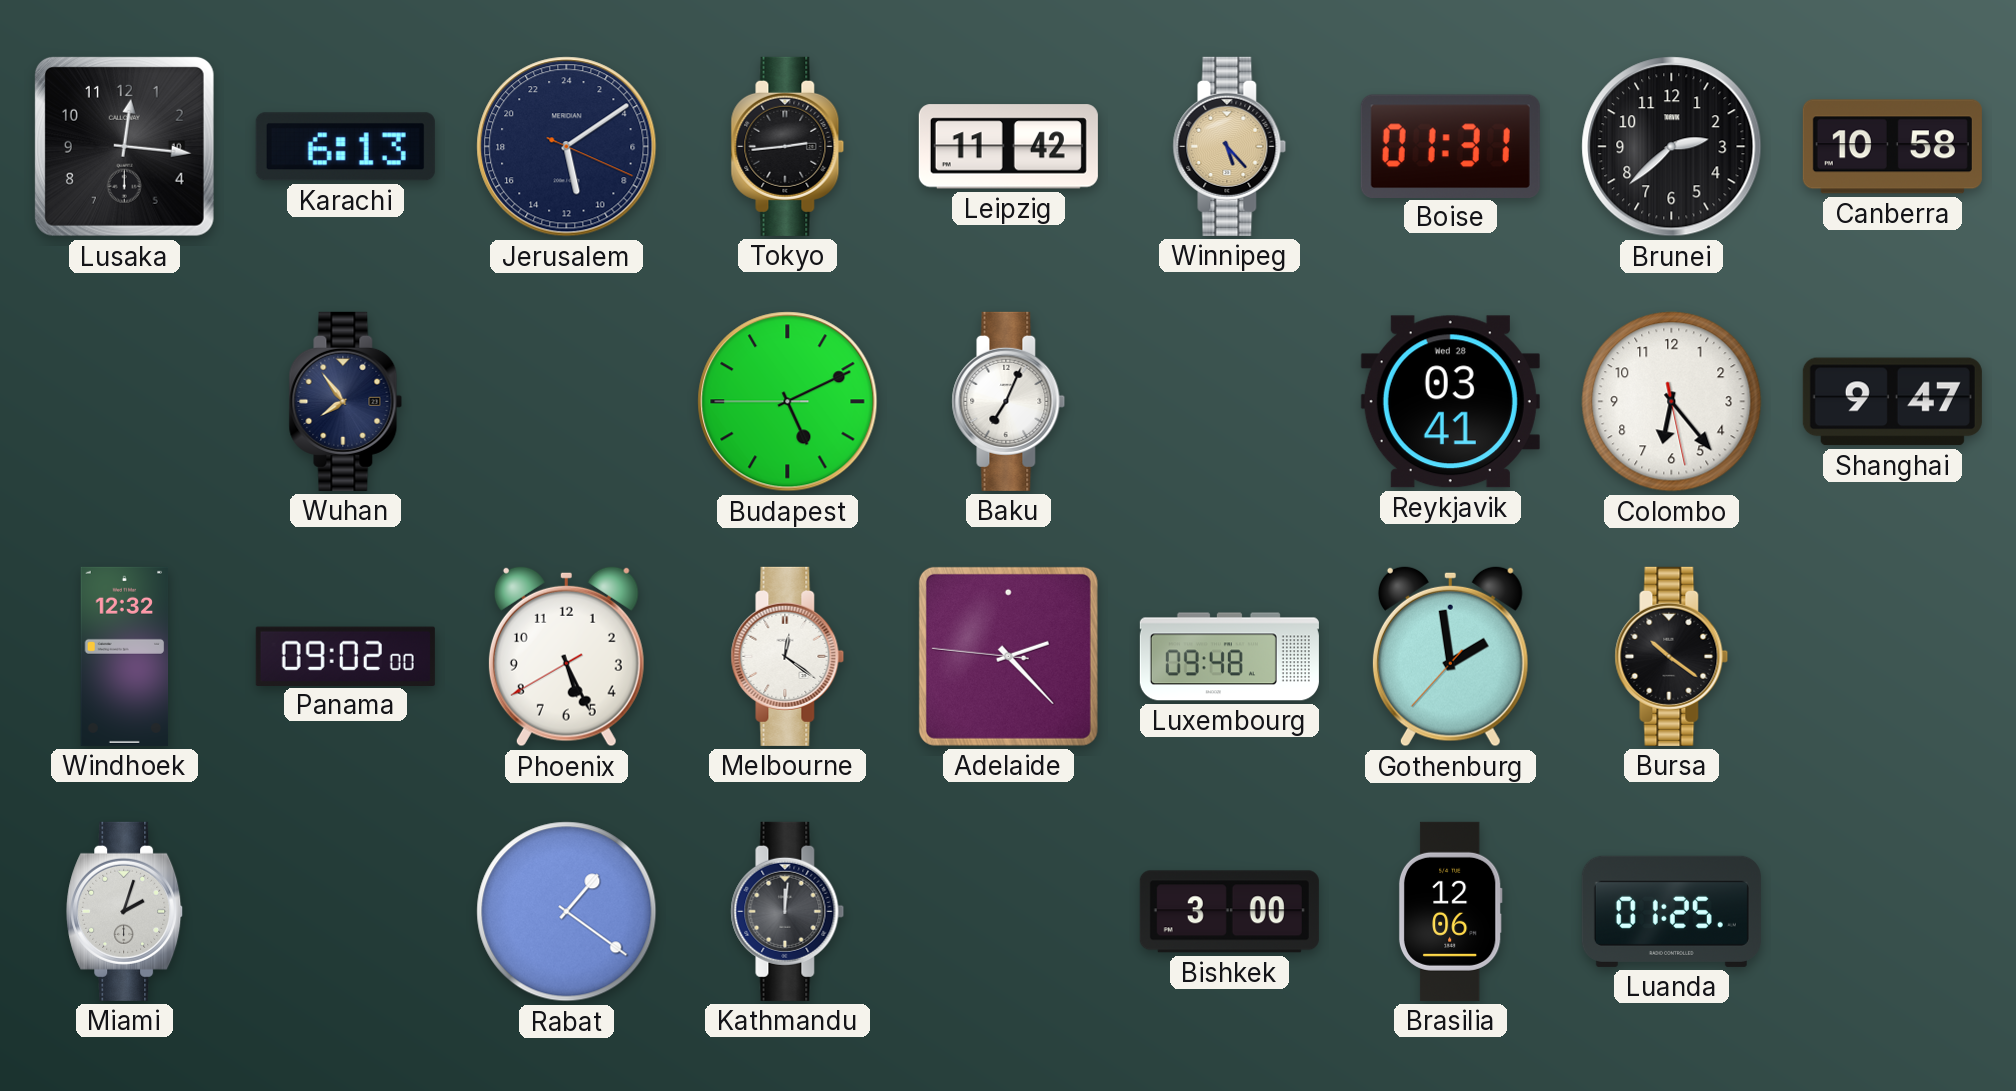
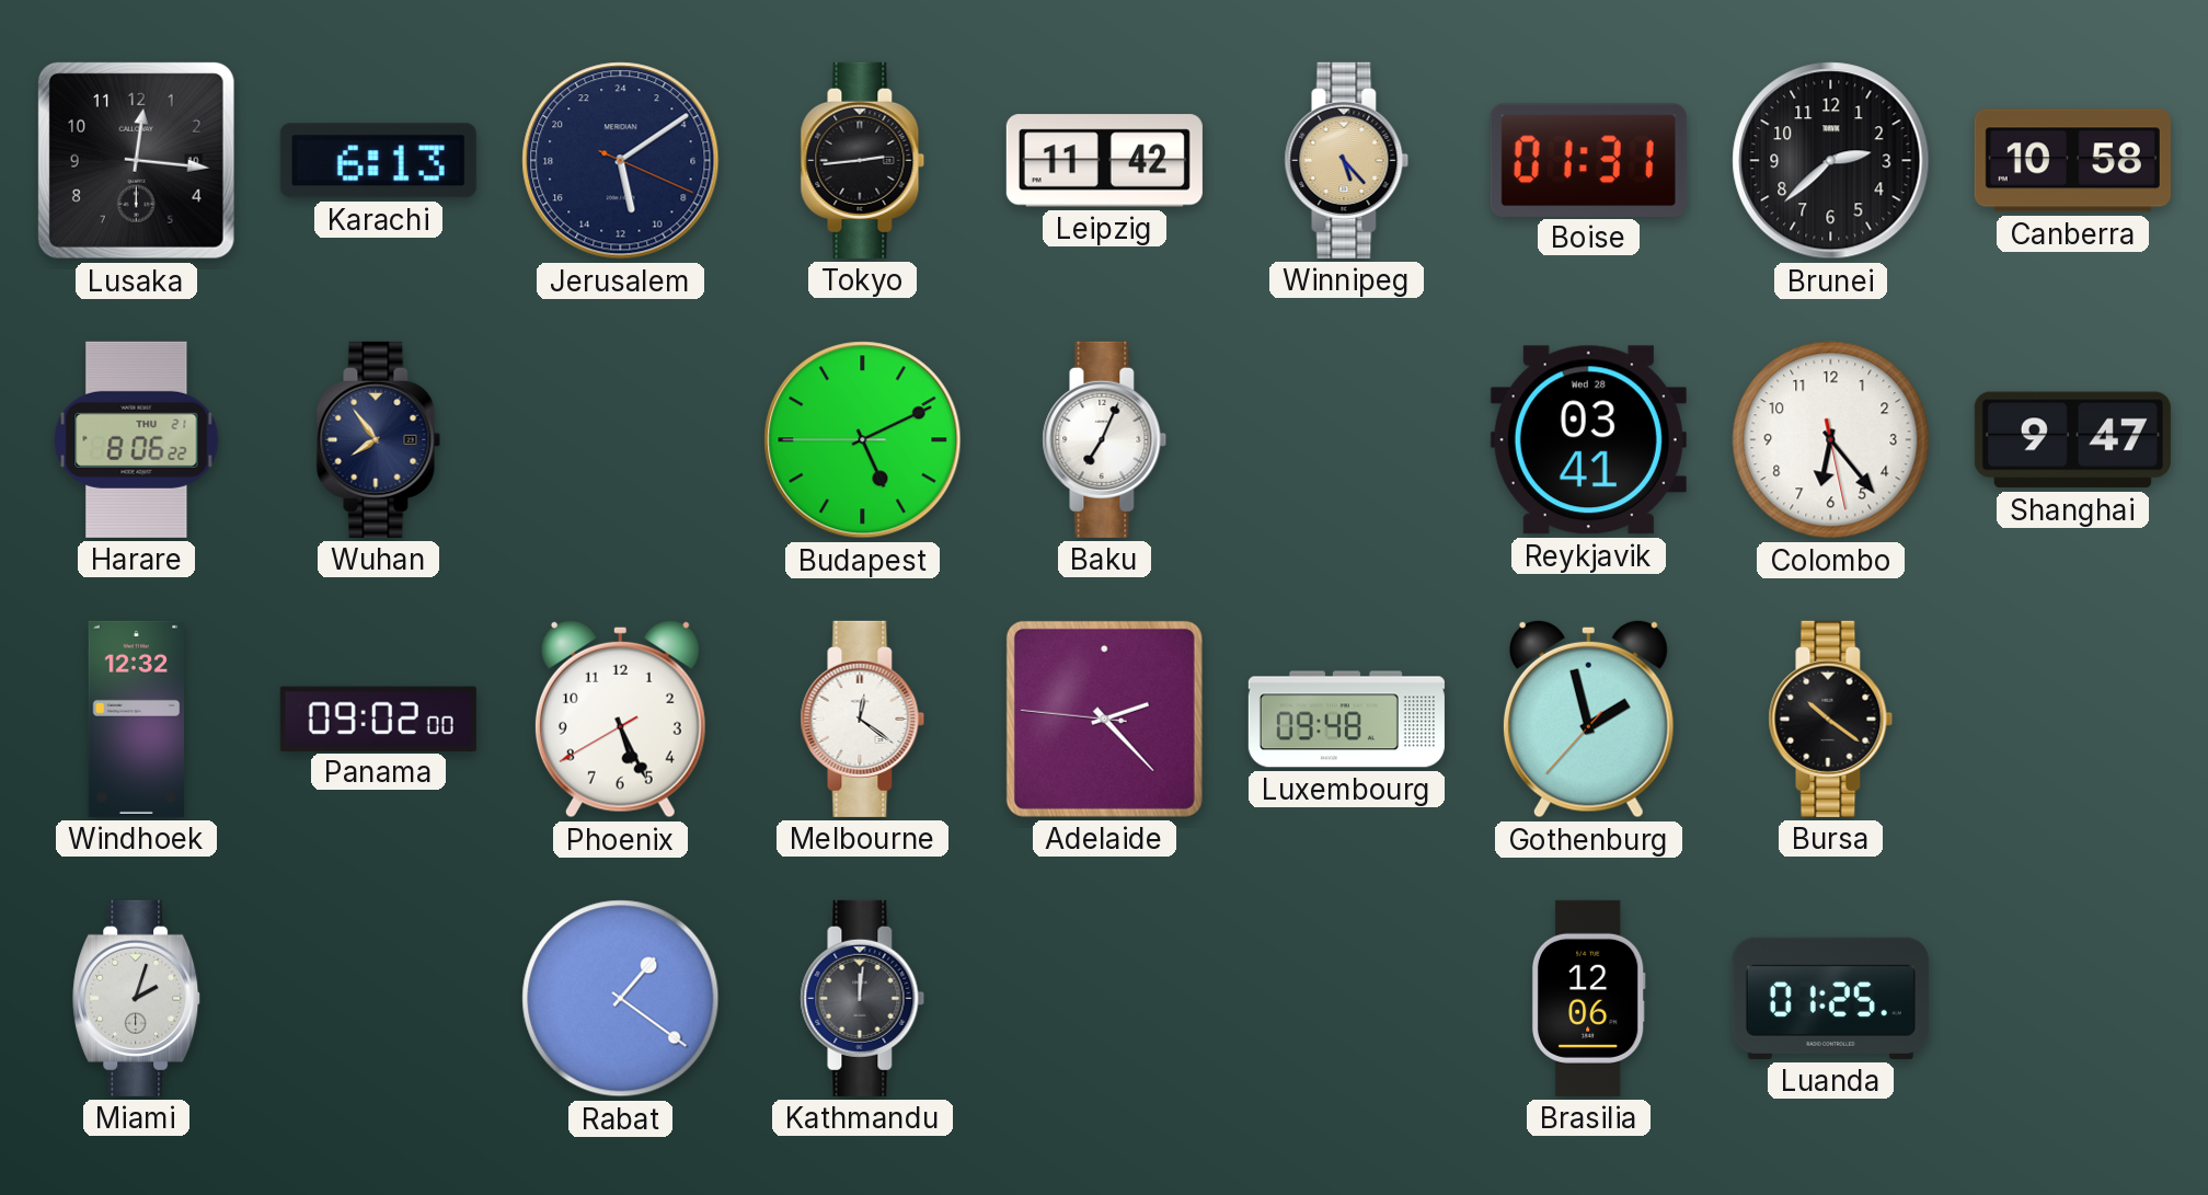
Harare: none -> 8:06
Gothenburg: 1:58 -> 1:57
Bishkek: 3:00 -> none
